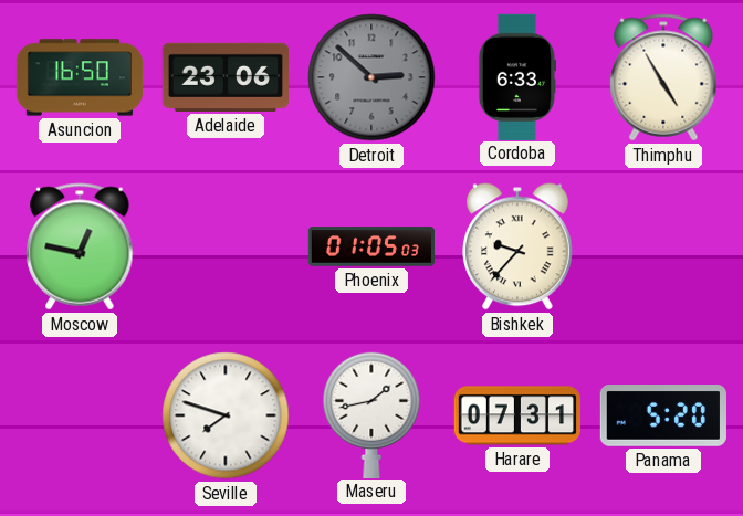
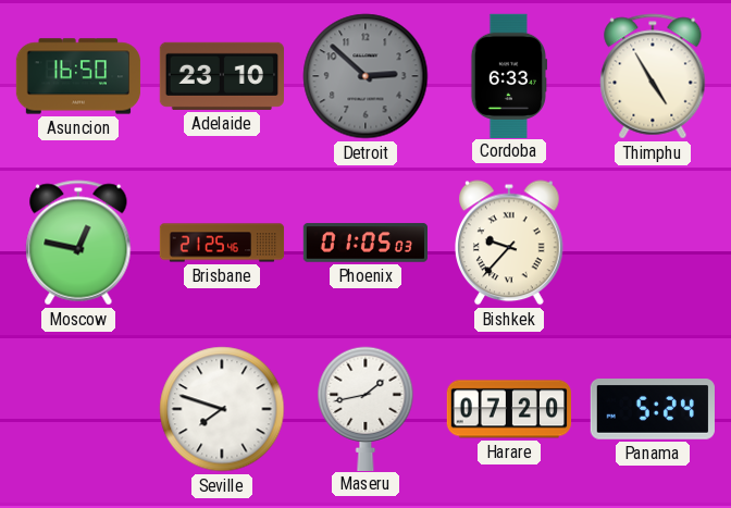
Adelaide: 23:06 -> 23:10
Brisbane: none -> 21:25
Harare: 07:31 -> 07:20
Panama: 5:20 -> 5:24
